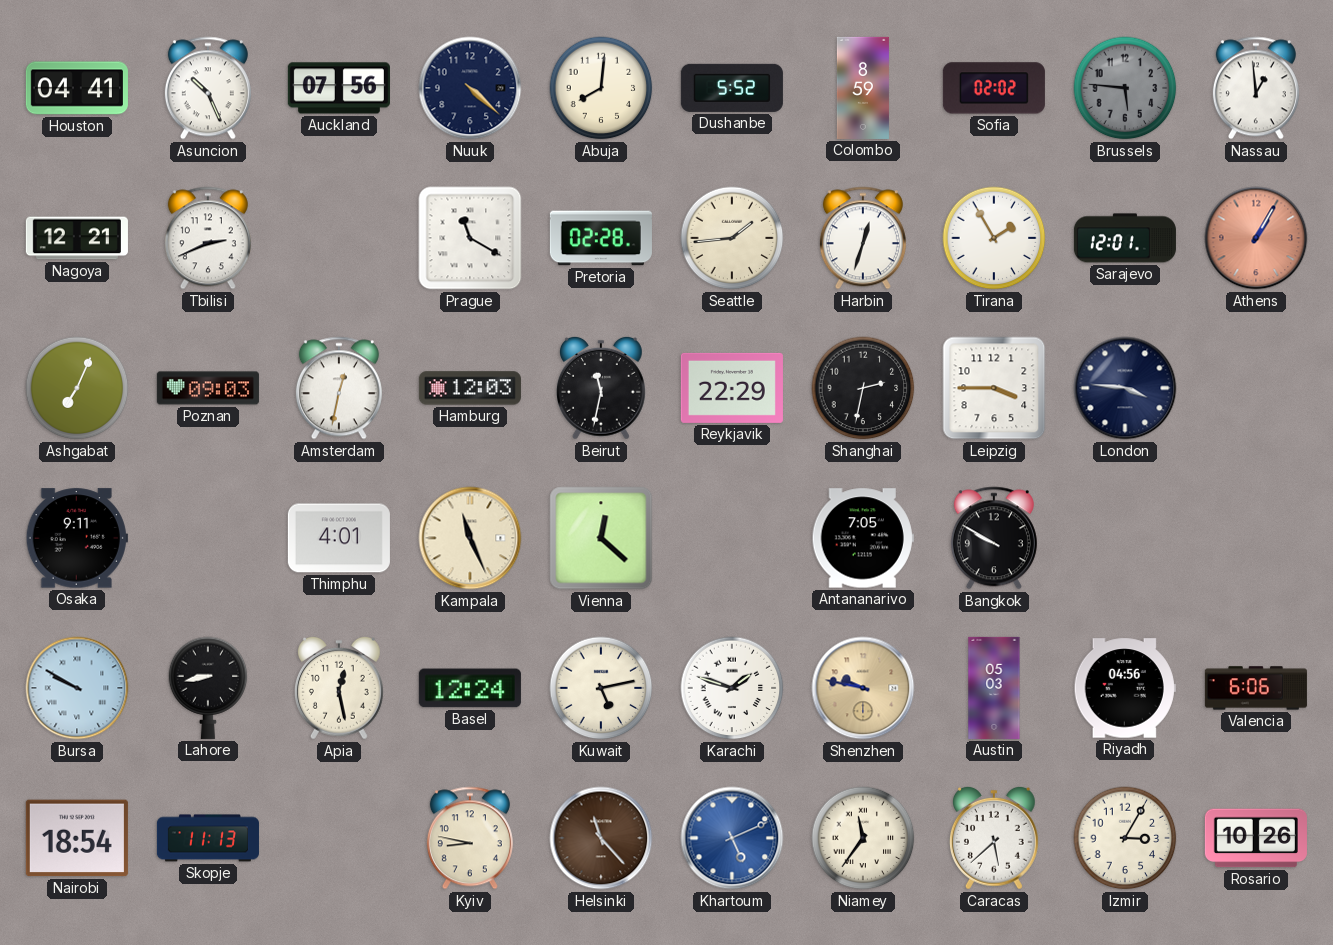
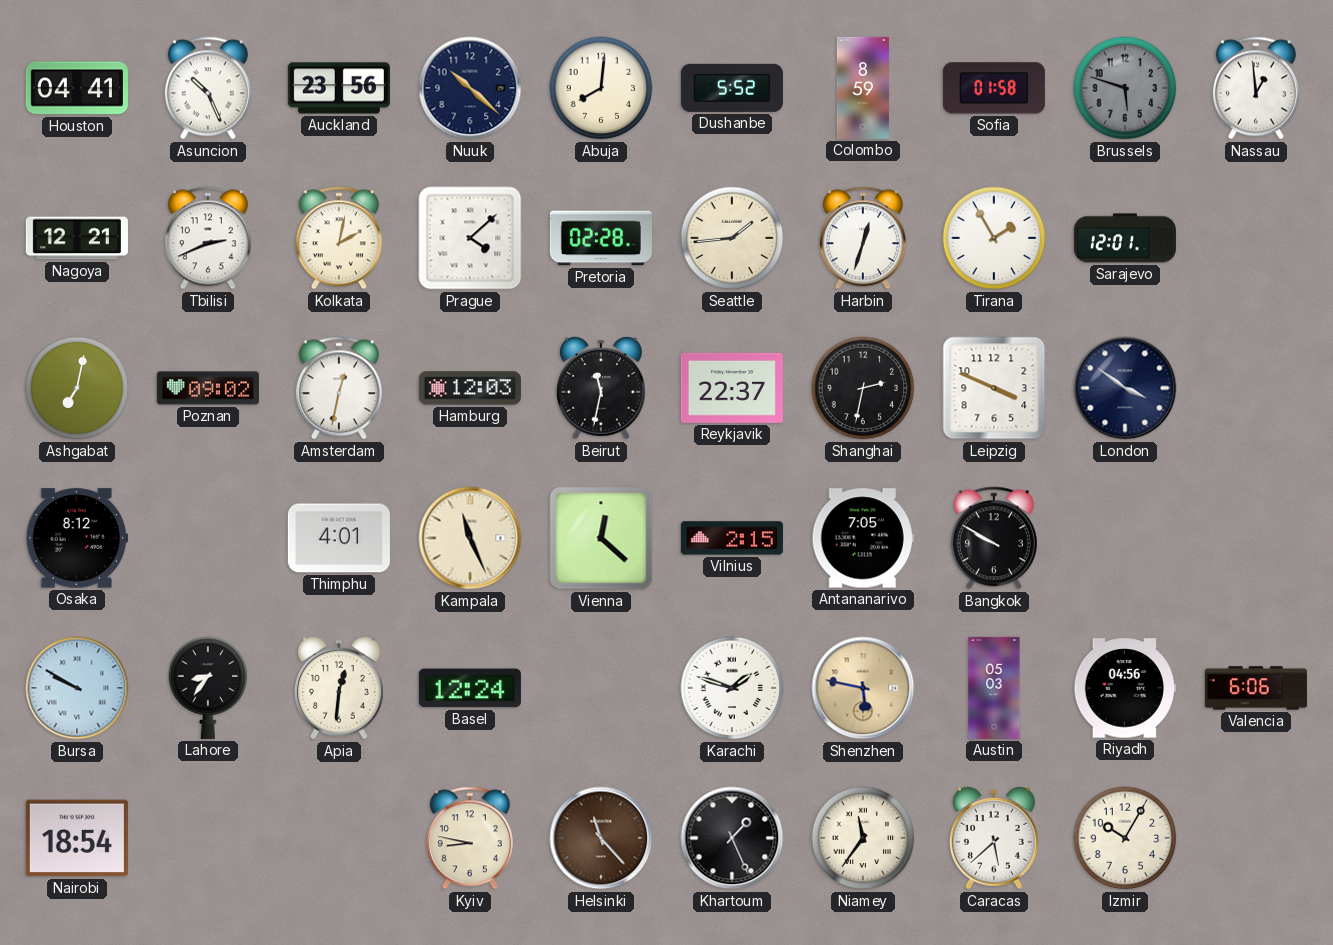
Auckland: 07:56 -> 23:56
Nuuk: 4:22 -> 10:22
Sofia: 02:02 -> 01:58
Brussels: 5:46 -> 5:48
Kolkata: none -> 2:02
Prague: 11:20 -> 4:08
Athens: 1:05 -> none
Ashgabat: 7:04 -> 7:02
Poznan: 09:03 -> 09:02
Reykjavik: 22:29 -> 22:37
Leipzig: 3:45 -> 3:49
London: 3:46 -> 3:51
Osaka: 9:11 -> 8:12
Vilnius: none -> 2:15
Lahore: 8:43 -> 8:36
Apia: 12:28 -> 12:31
Kuwait: 5:13 -> none
Shenzhen: 9:47 -> 5:47
Skopje: 11:13 -> none
Khartoum: 5:11 -> 1:26
Khartoum dial: blue -> black
Izmir: 3:05 -> 10:05
Rosario: 10:26 -> none
